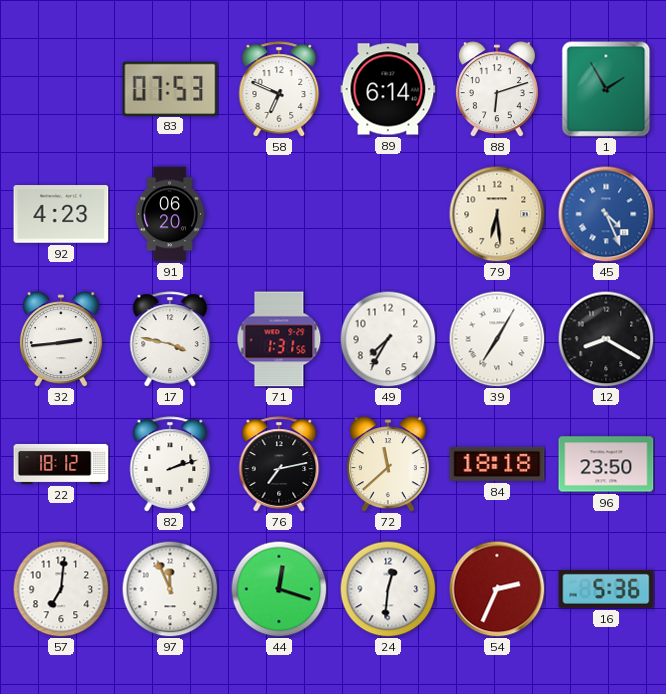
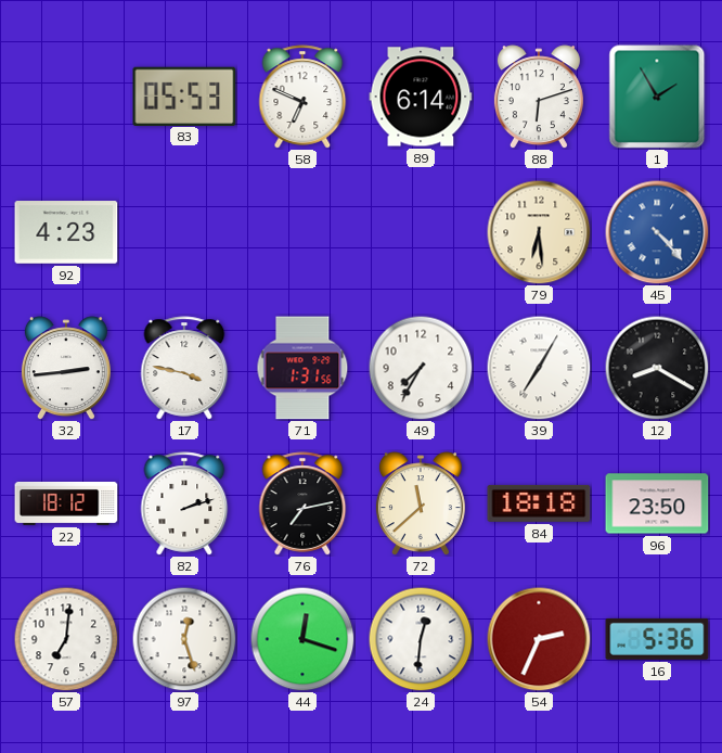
83: 07:53 -> 05:53
91: 06:20 -> none
45: 4:26 -> 4:23
97: 11:56 -> 12:27
